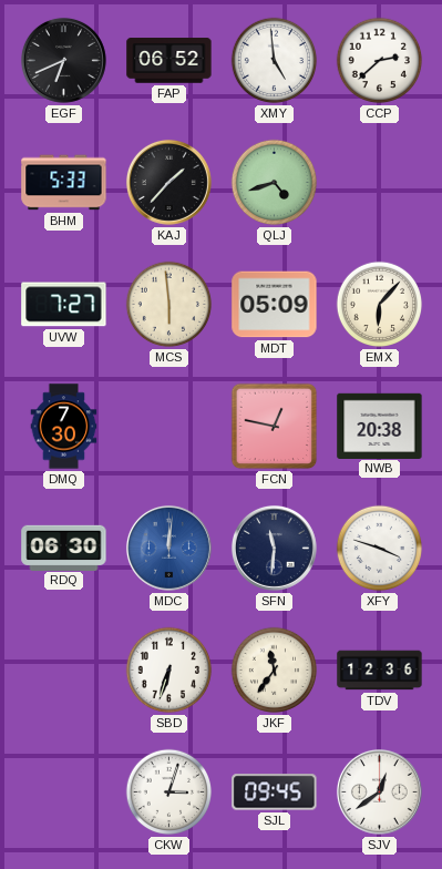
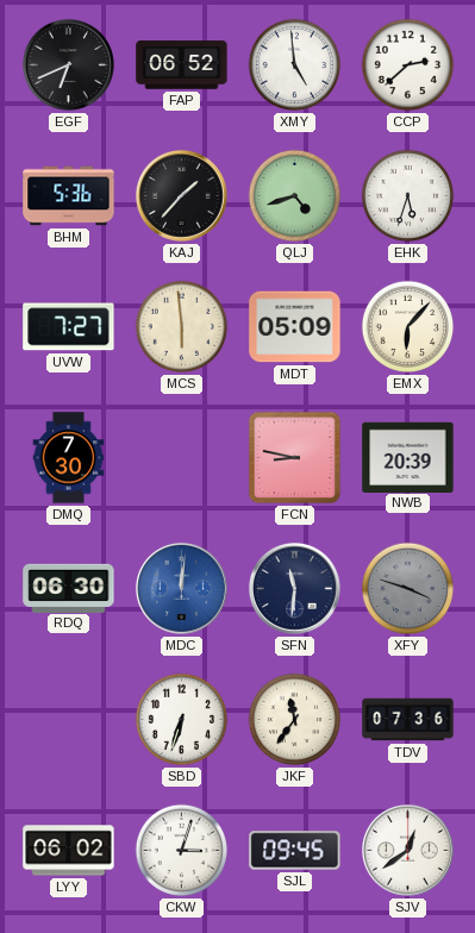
BHM: 5:33 -> 5:36
EHK: none -> 5:33
FCN: 12:47 -> 8:47
NWB: 20:38 -> 20:39
XFY dial: white -> grey
TDV: 12:36 -> 07:36
LYY: none -> 06:02
